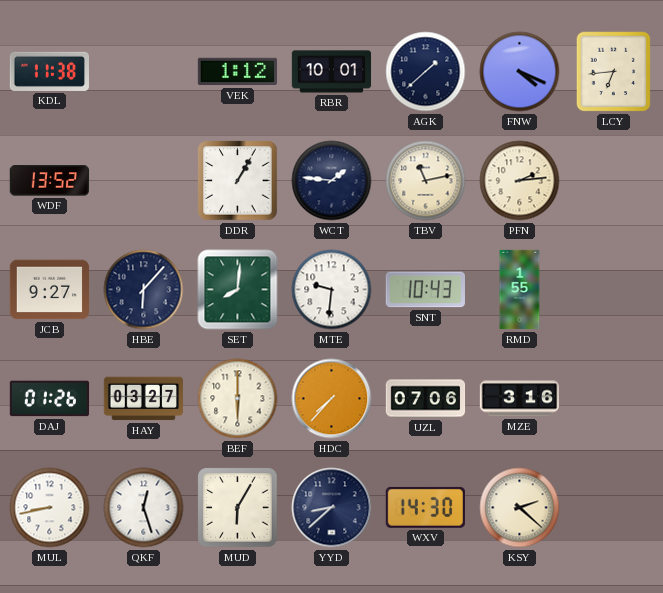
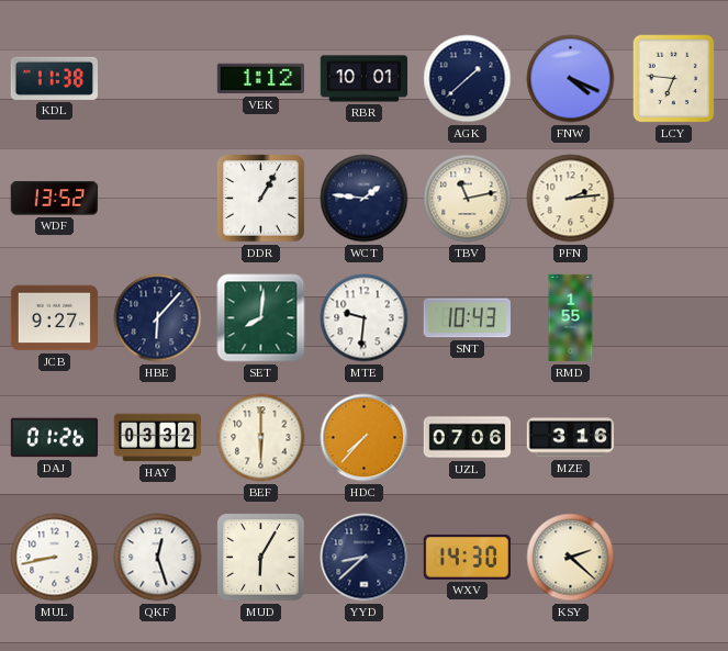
LCY: 6:44 -> 6:46
HAY: 03:27 -> 03:32
